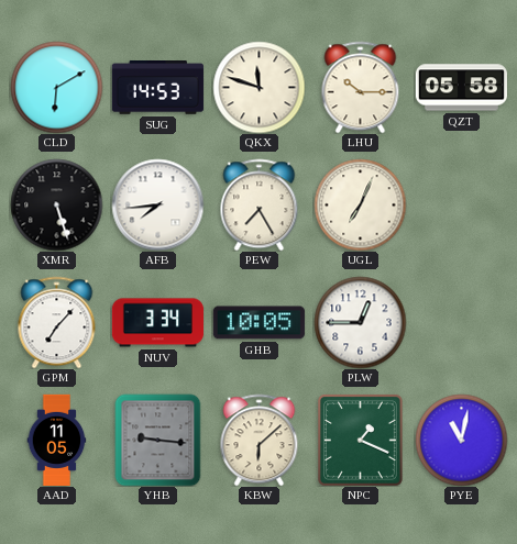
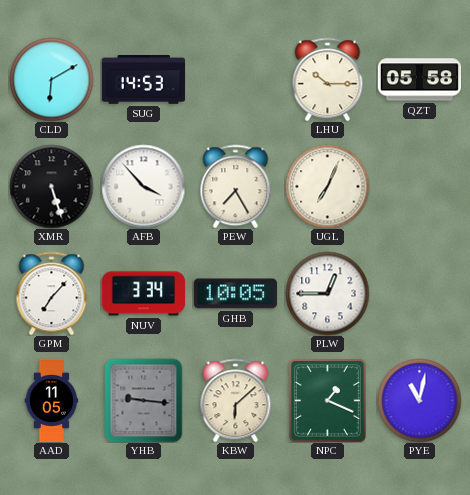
QKX: 11:48 -> none
AFB: 7:44 -> 3:53
